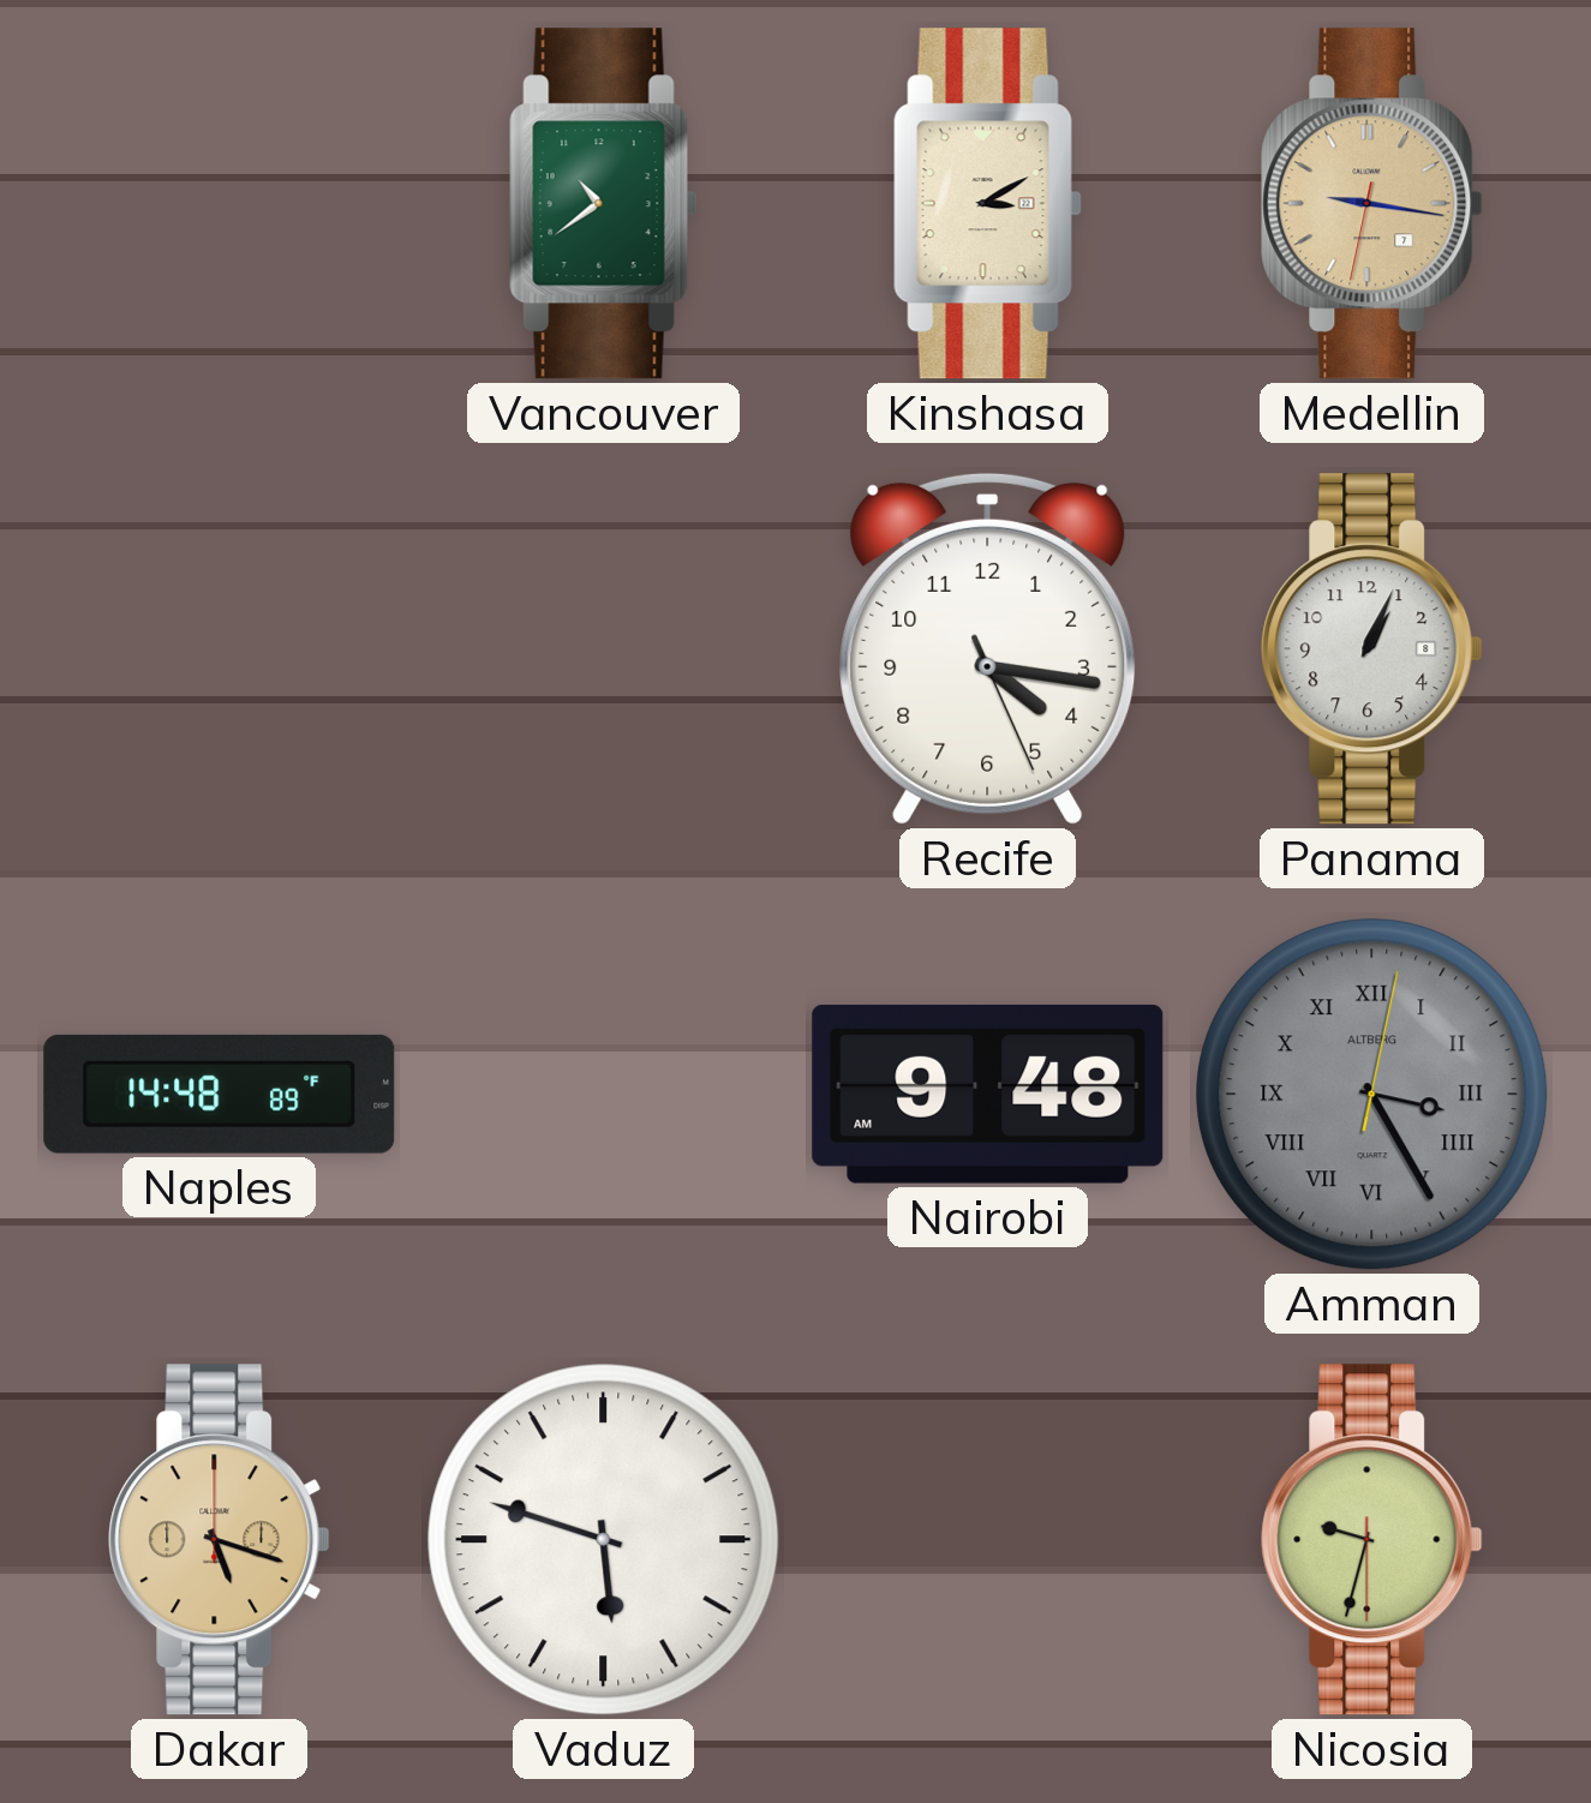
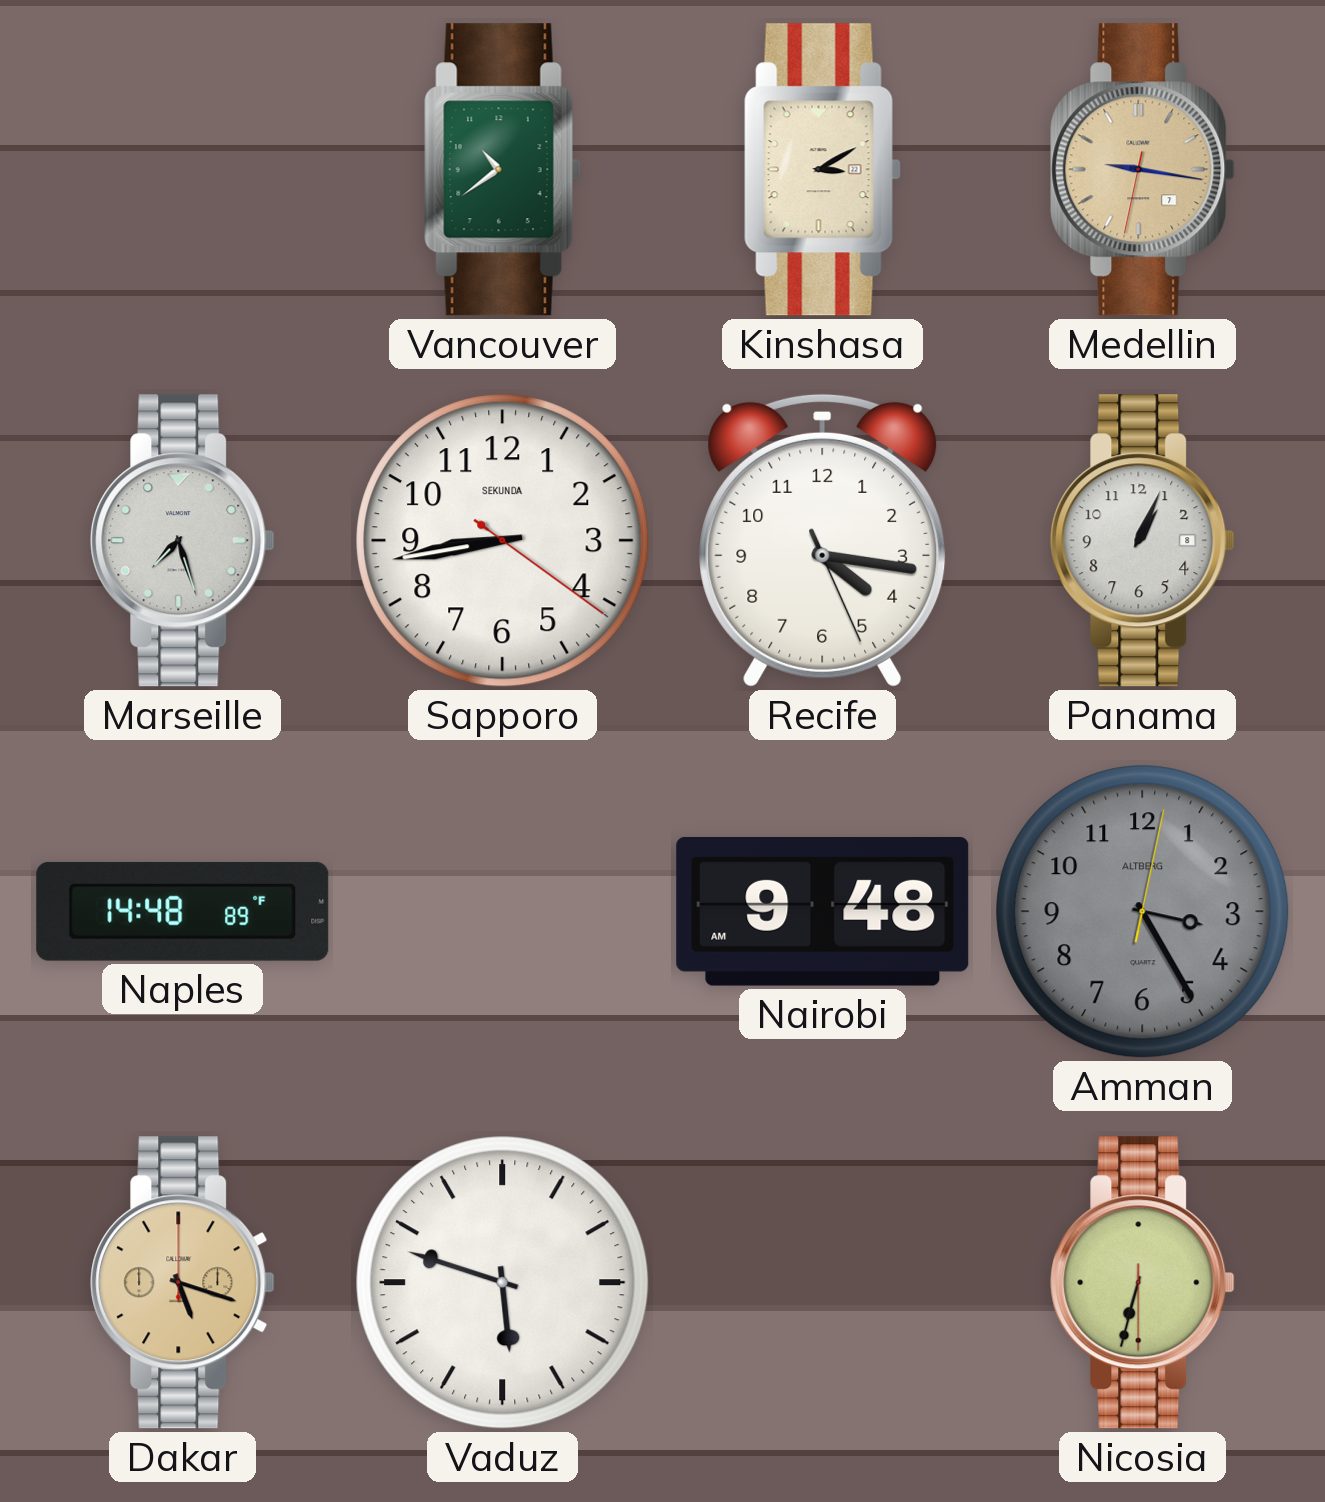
Marseille: none -> 7:27
Sapporo: none -> 8:43
Amman numerals: Roman -> Arabic
Nicosia: 9:32 -> 6:32
